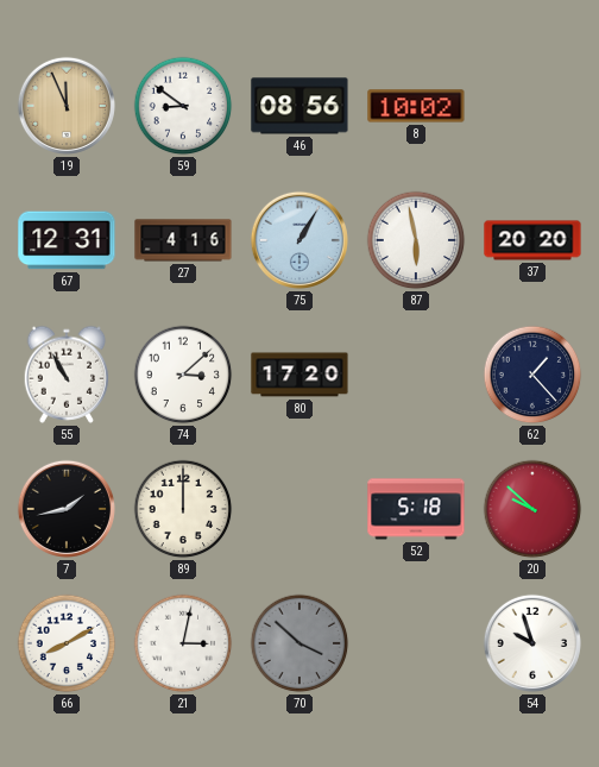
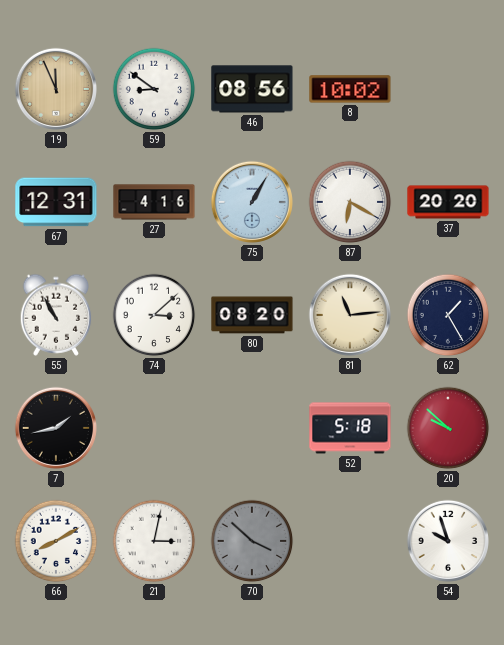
87: 5:58 -> 6:20
80: 17:20 -> 08:20
81: none -> 11:14
62: 1:23 -> 1:25
89: 12:00 -> none
